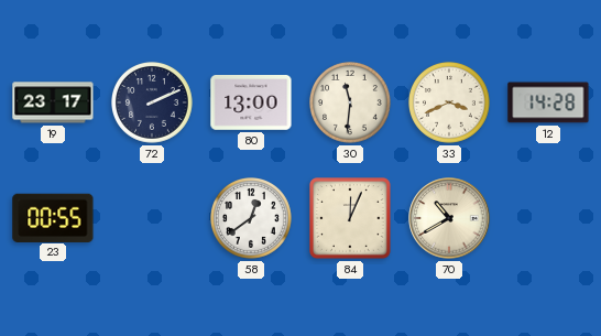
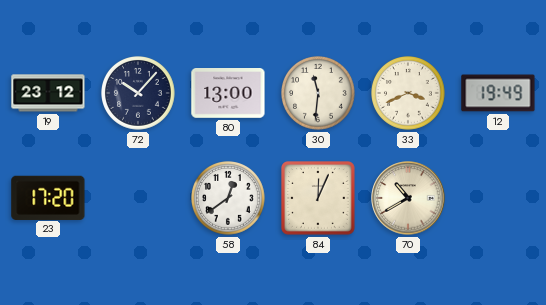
19: 23:17 -> 23:12
72: 2:11 -> 10:07
12: 14:28 -> 19:49
23: 00:55 -> 17:20
